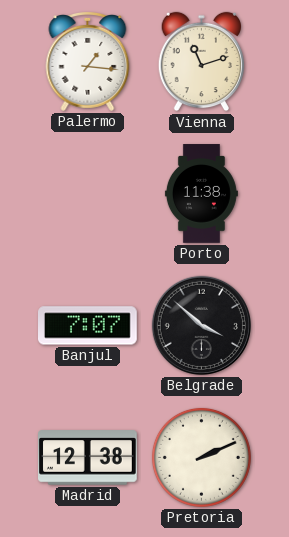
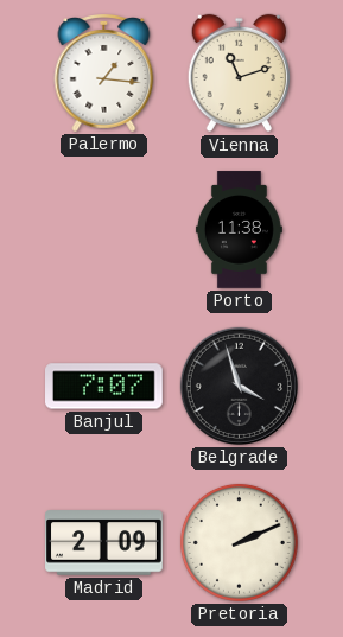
Belgrade: 3:52 -> 3:57
Madrid: 12:38 -> 2:09
